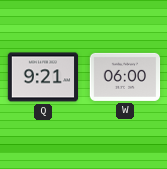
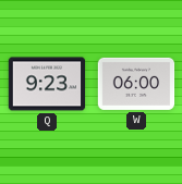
Q: 9:21 -> 9:23
